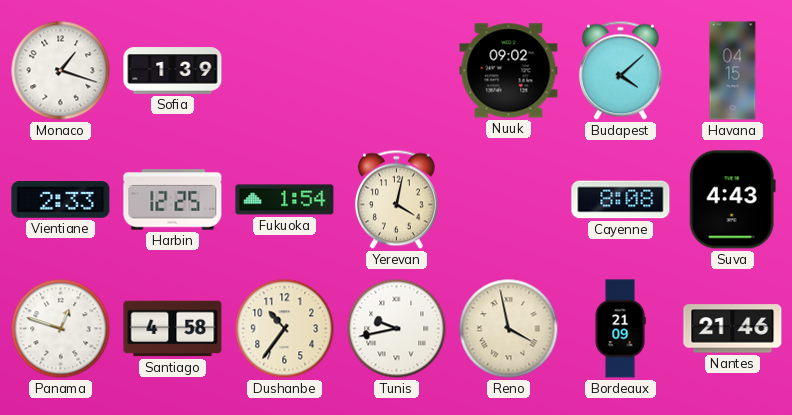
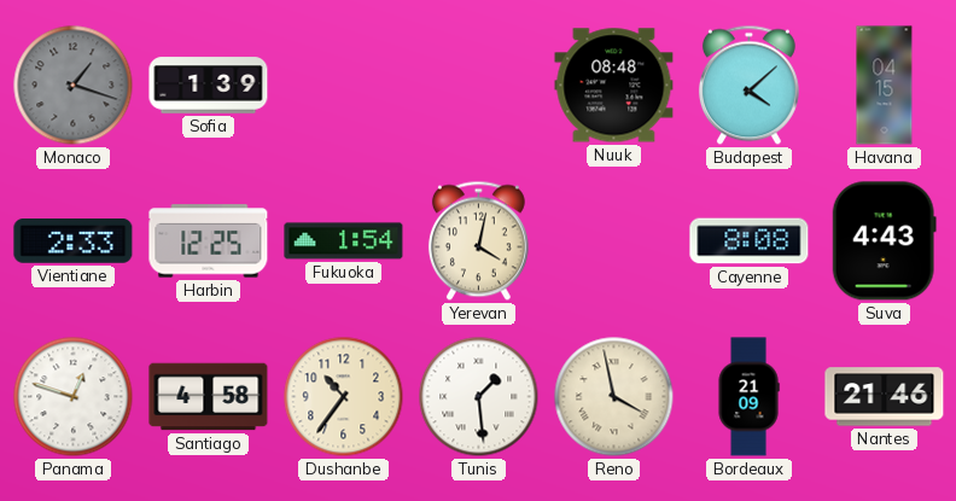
Monaco dial: white -> grey
Nuuk: 09:02 -> 08:48
Tunis: 9:43 -> 1:29
